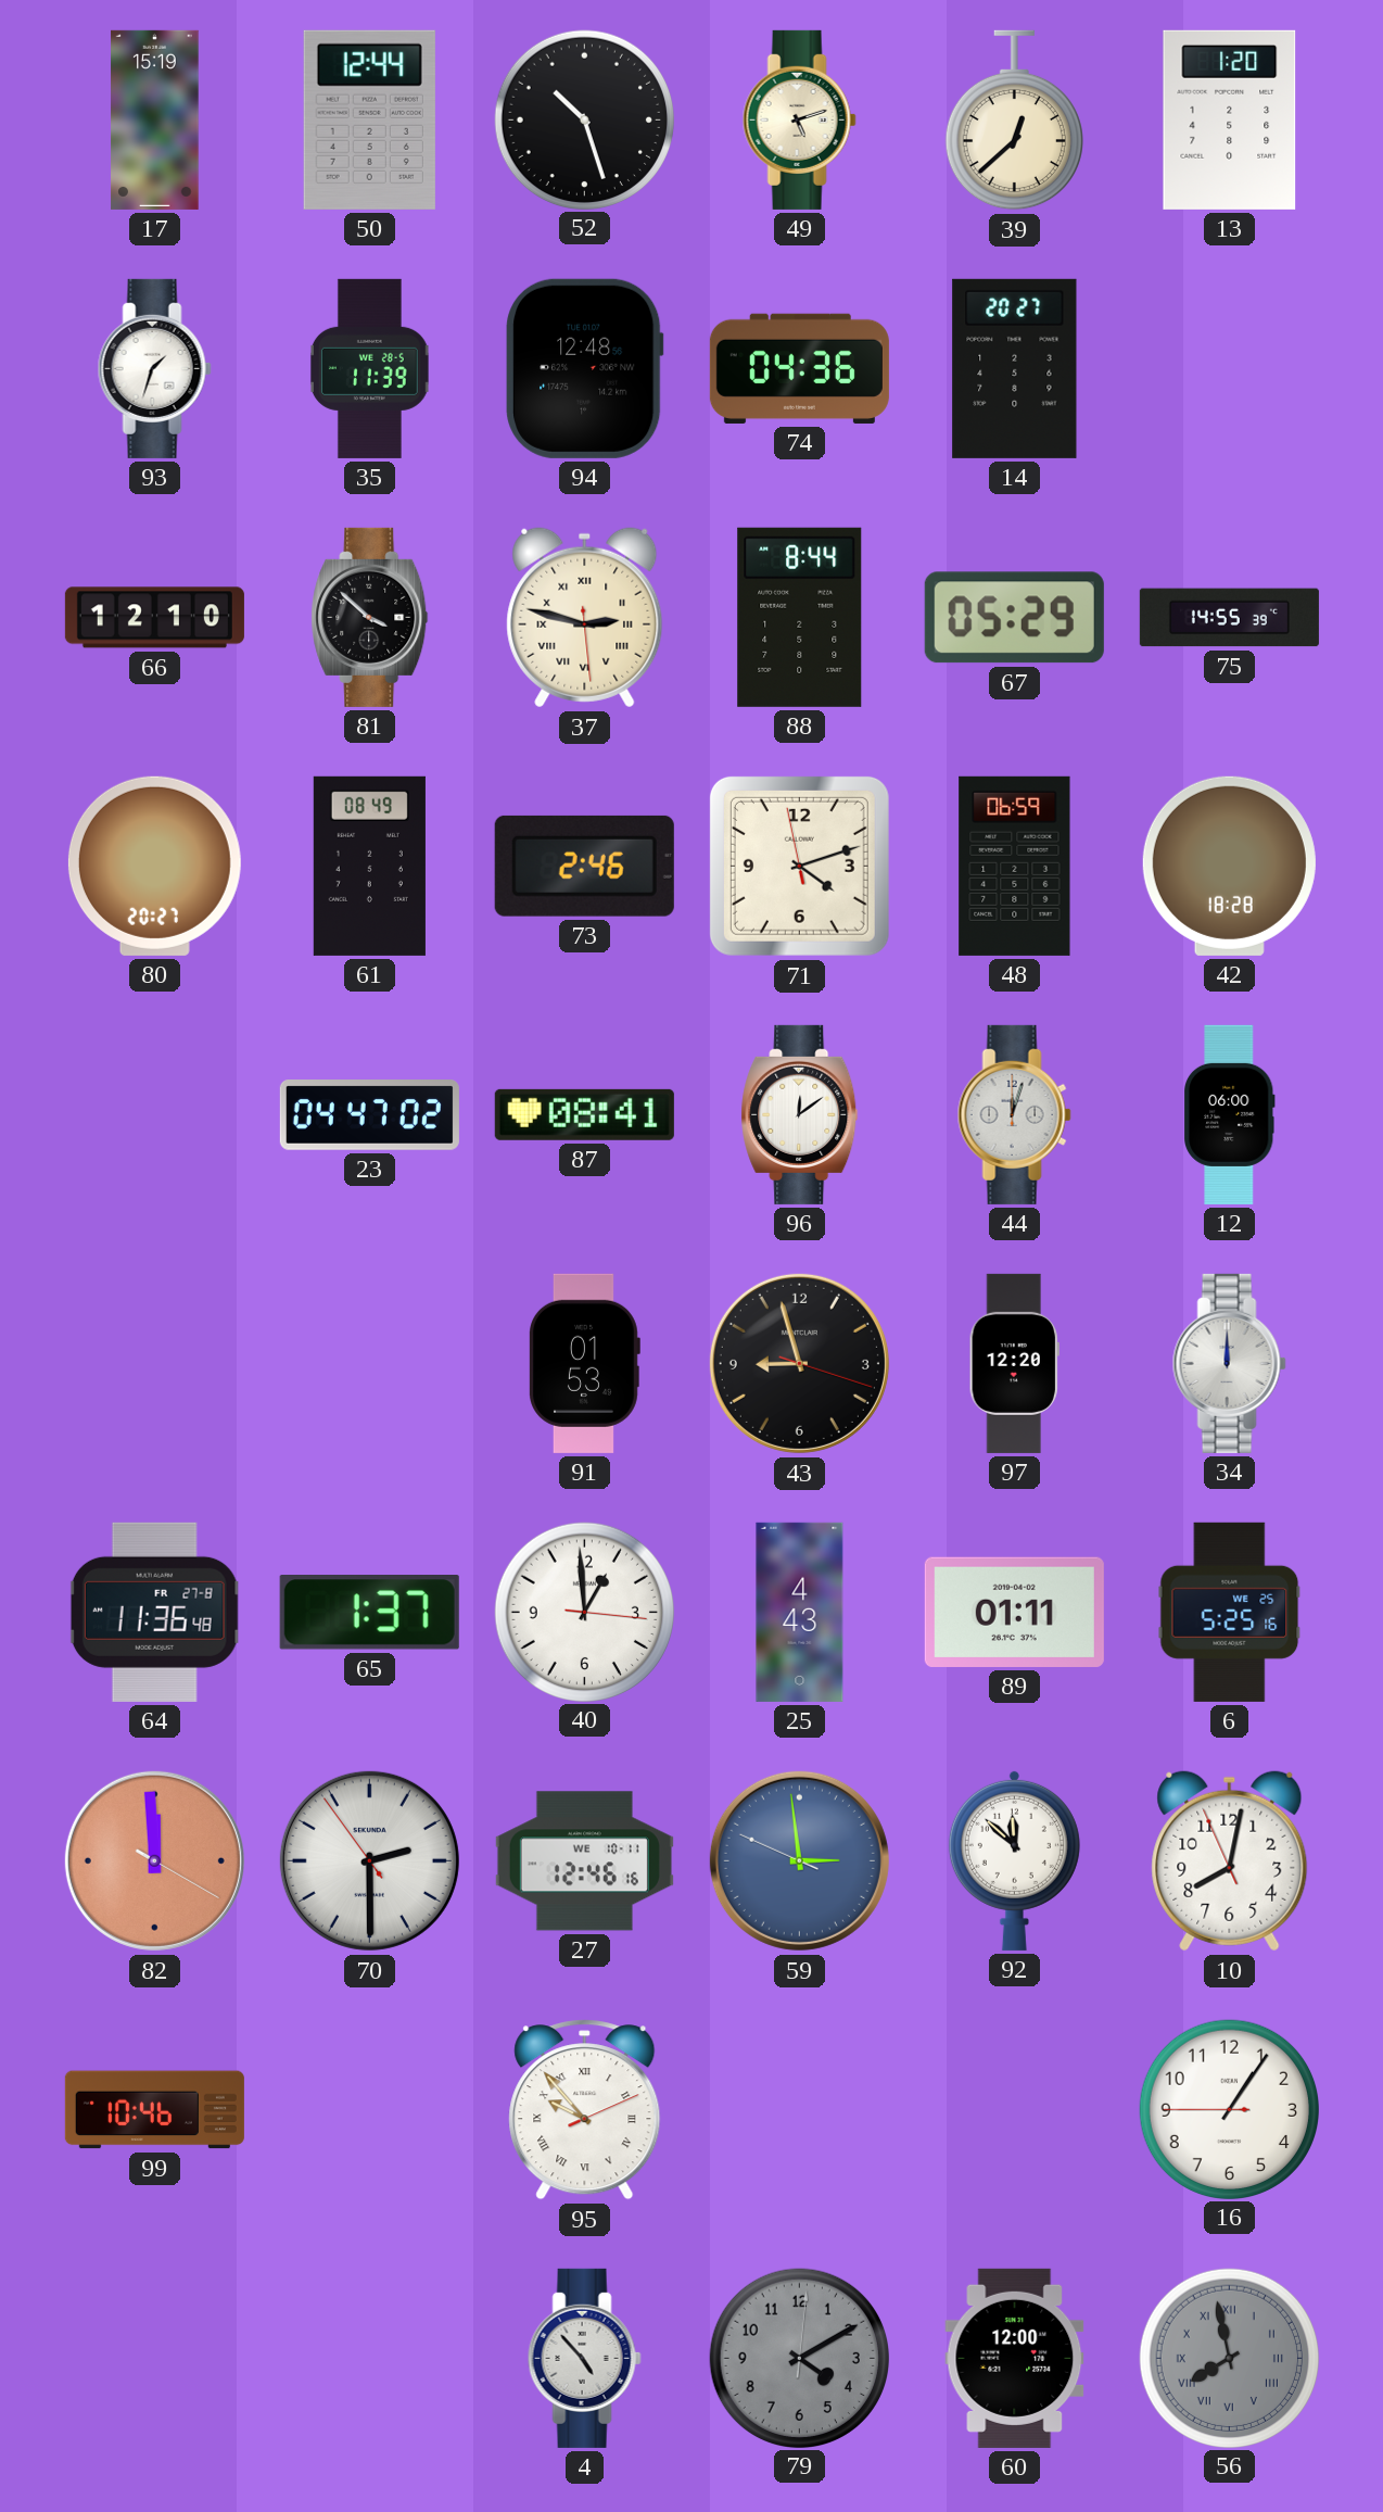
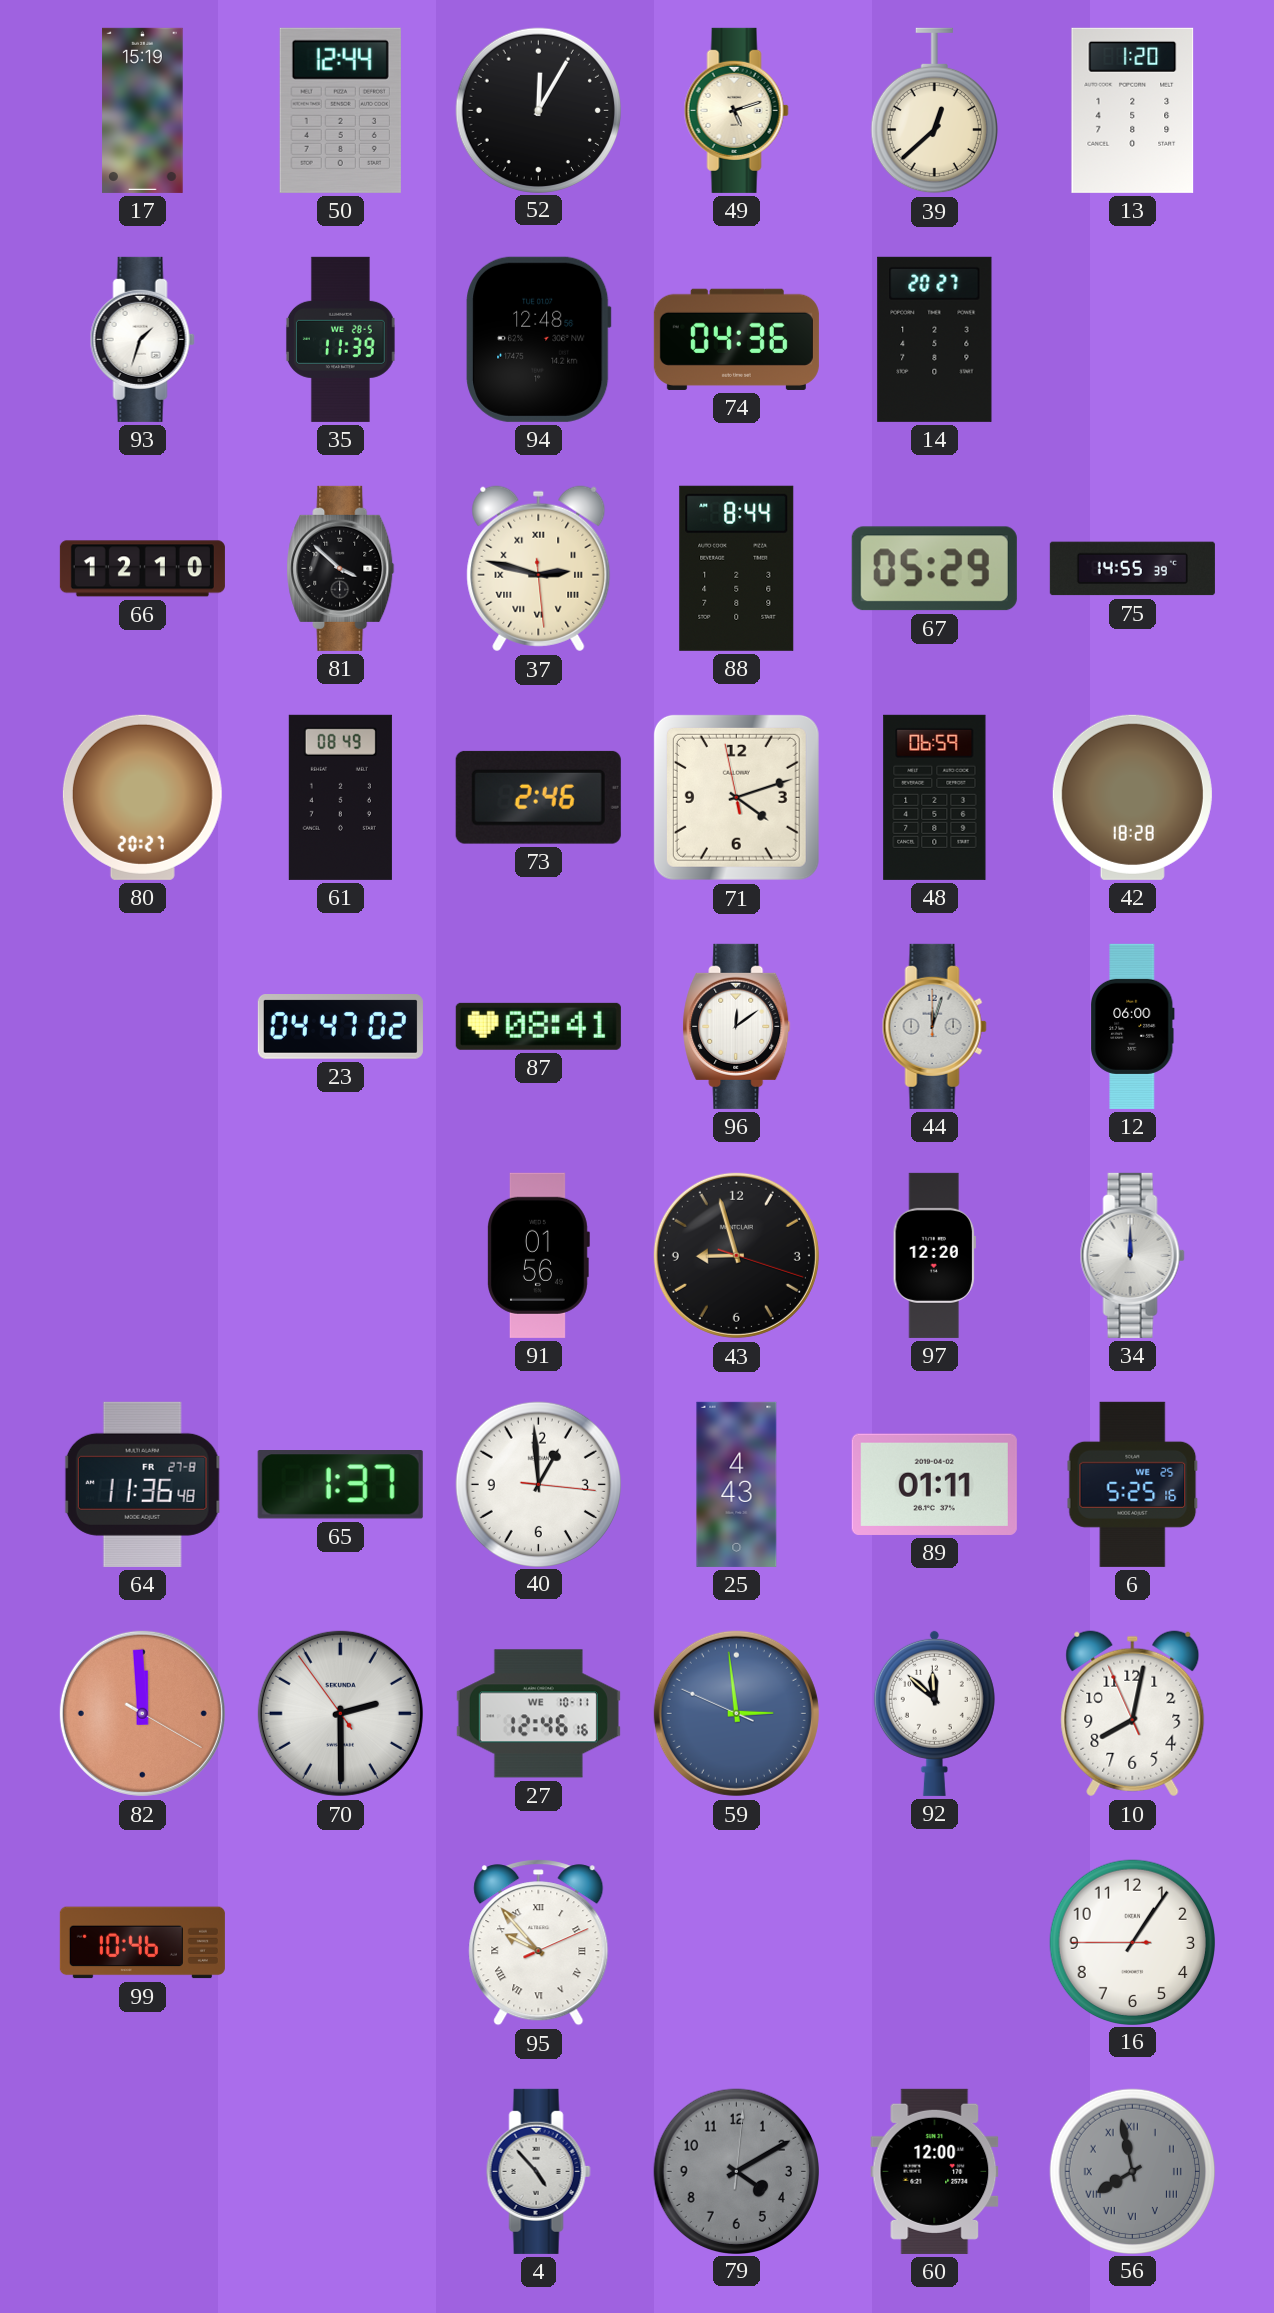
52: 10:27 -> 12:05
91: 01:53 -> 01:56
